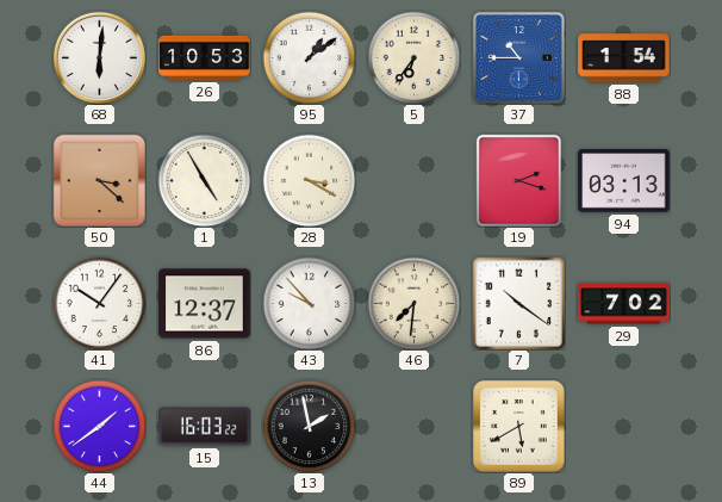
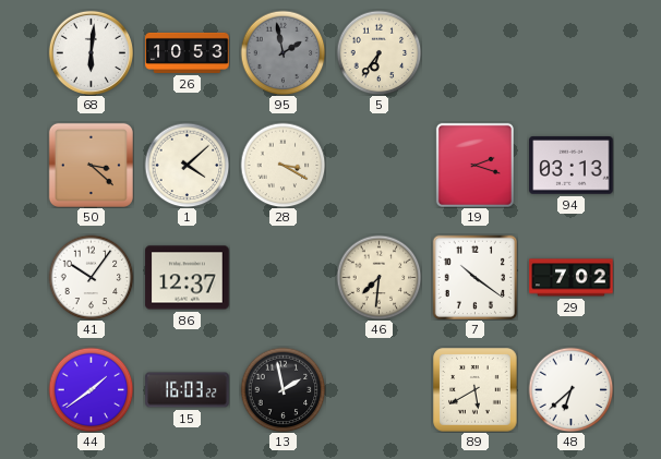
95: 1:09 -> 1:58
95 dial: white -> grey
37: 10:45 -> none
88: 1:54 -> none
1: 4:55 -> 4:08
43: 9:53 -> none
48: none -> 6:38
